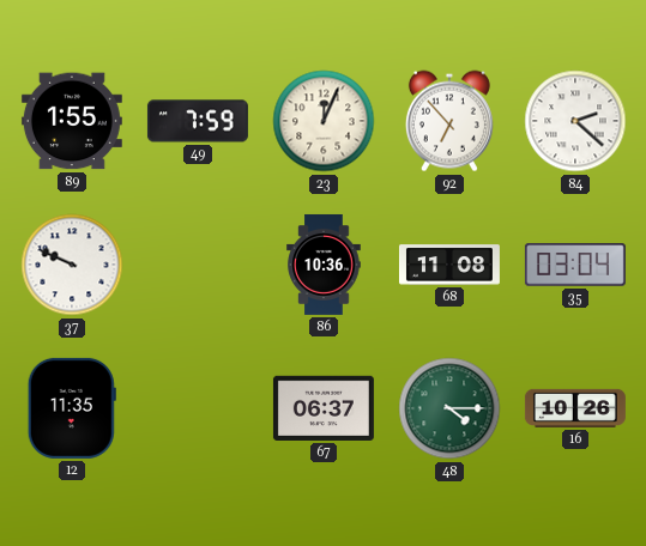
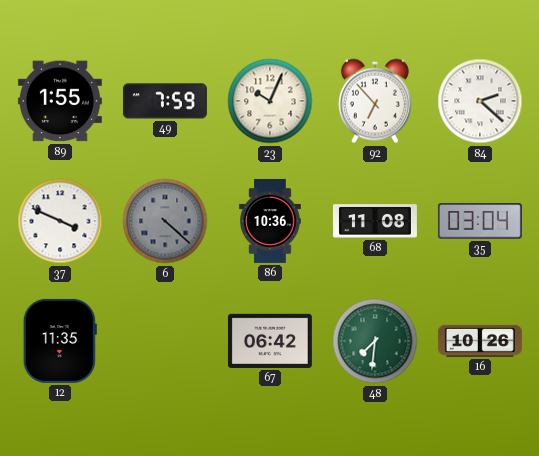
23: 12:04 -> 10:04
37: 9:49 -> 3:49
6: none -> 4:22
67: 06:37 -> 06:42
48: 4:15 -> 7:31
